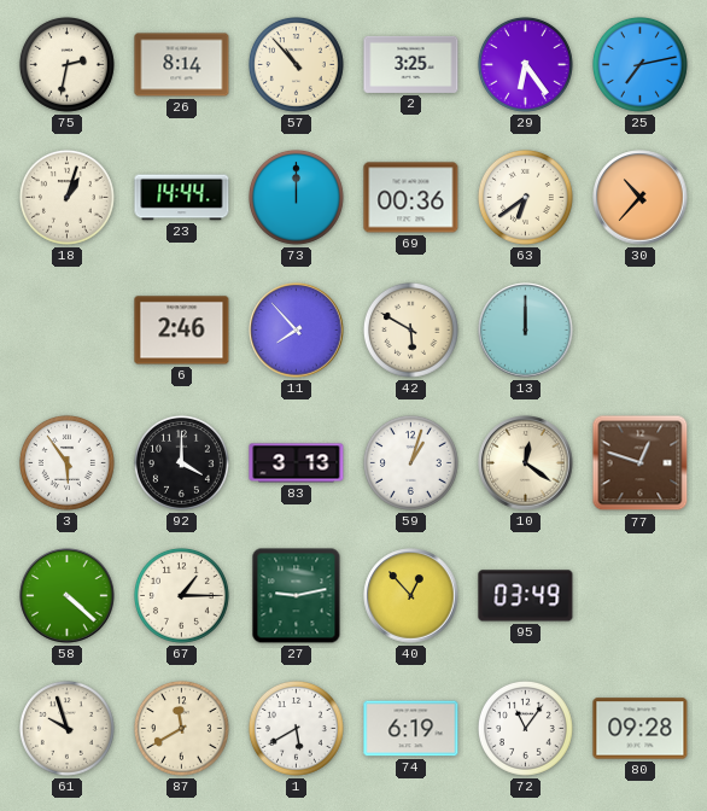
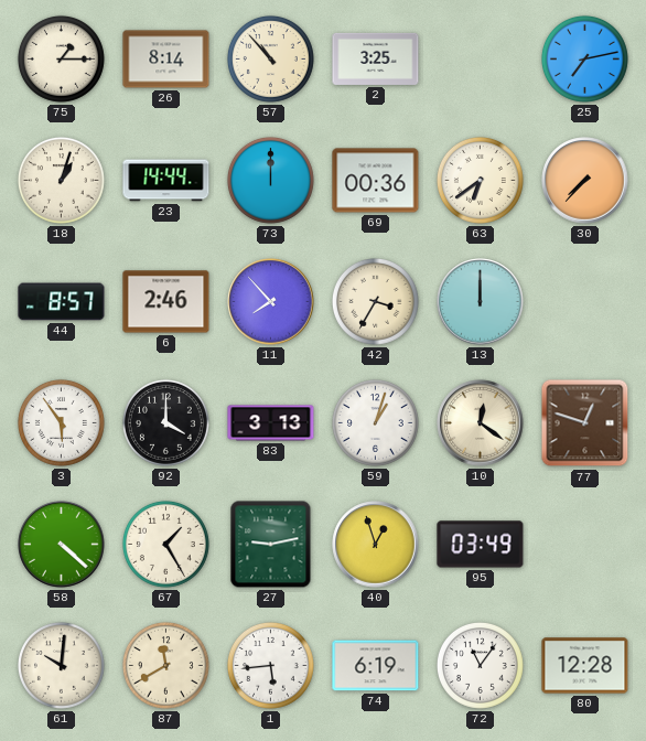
75: 2:32 -> 1:15
29: 6:24 -> none
30: 10:37 -> 7:37
44: none -> 8:57
42: 5:50 -> 3:35
67: 1:15 -> 1:25
40: 12:53 -> 12:57
61: 9:57 -> 10:01
1: 5:40 -> 5:44
80: 09:28 -> 12:28
